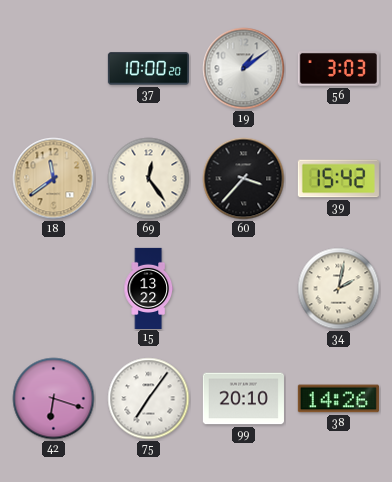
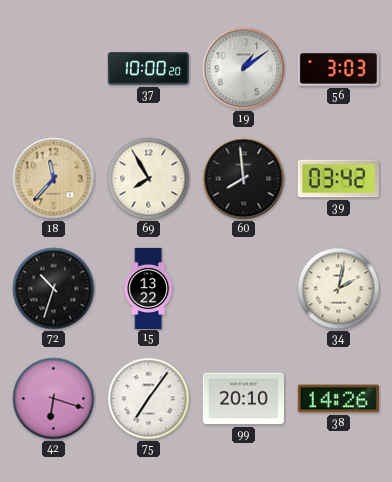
18: 11:39 -> 11:37
69: 12:24 -> 7:55
60: 3:37 -> 7:59
39: 15:42 -> 03:42
72: none -> 10:33
